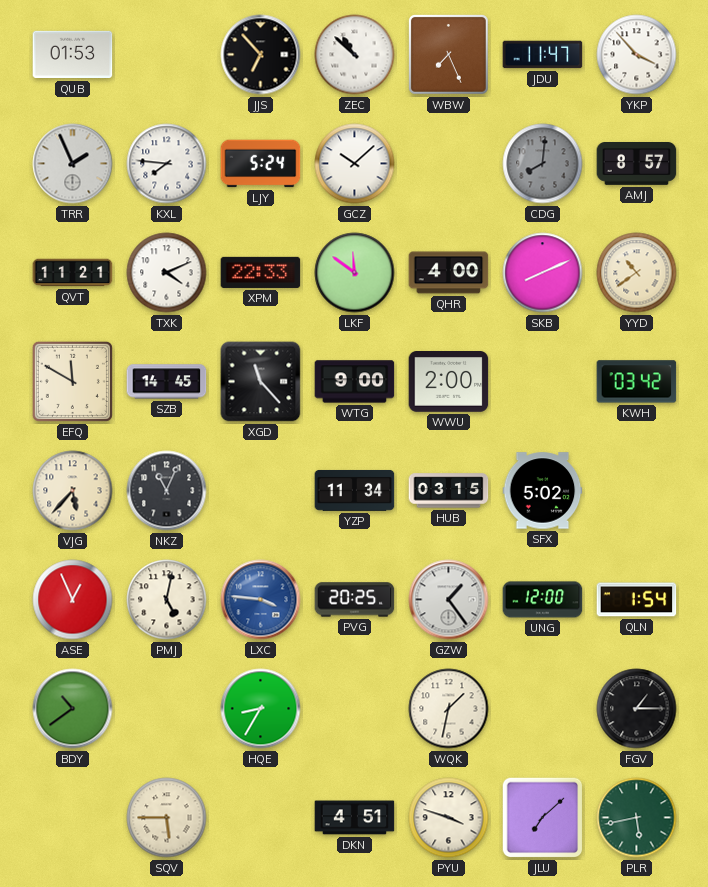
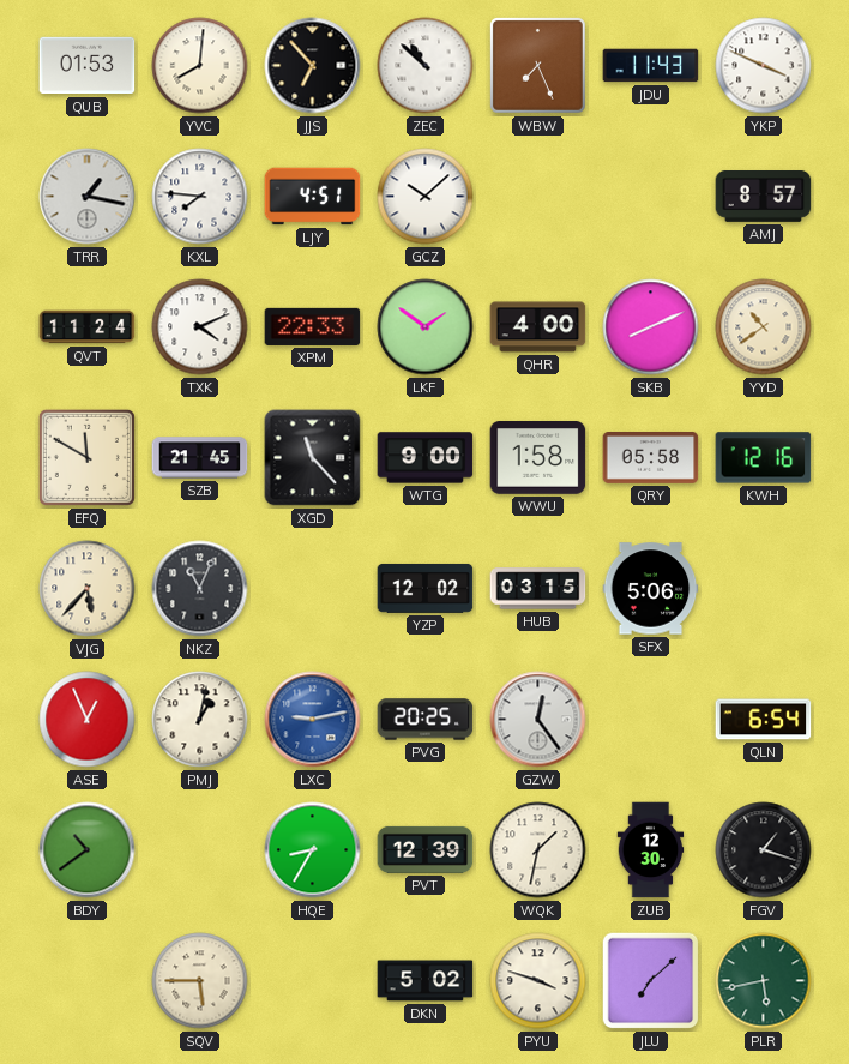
YVC: none -> 8:01
JDU: 11:47 -> 11:43
YKP: 3:53 -> 3:49
TRR: 1:56 -> 1:17
LJY: 5:24 -> 4:51
CDG: 8:01 -> none
QVT: 11:21 -> 11:24
LKF: 11:51 -> 1:51
SZB: 14:45 -> 21:45
WWU: 2:00 -> 1:58
QRY: none -> 05:58
KWH: 03:42 -> 12:16
YZP: 11:34 -> 12:02
SFX: 5:02 -> 5:06
PMJ: 5:02 -> 1:02
LXC: 3:46 -> 9:13
GZW: 1:24 -> 12:24
UNG: 12:00 -> none
QLN: 1:54 -> 6:54
PVT: none -> 12:39
ZUB: none -> 12:30
FGV: 1:15 -> 1:18
DKN: 4:51 -> 5:02
